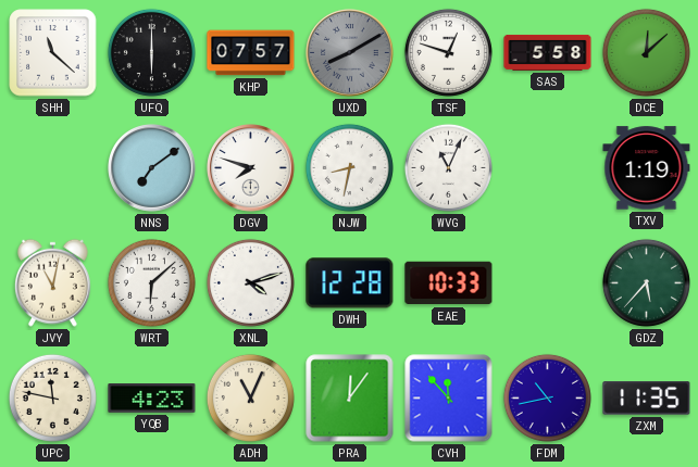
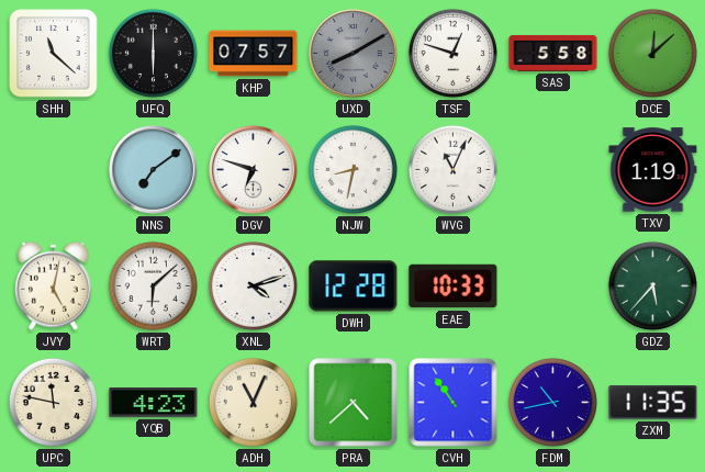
DGV: 7:48 -> 6:48
JVY: 11:02 -> 5:02
PRA: 12:06 -> 4:38
CVH: 11:53 -> 10:54
